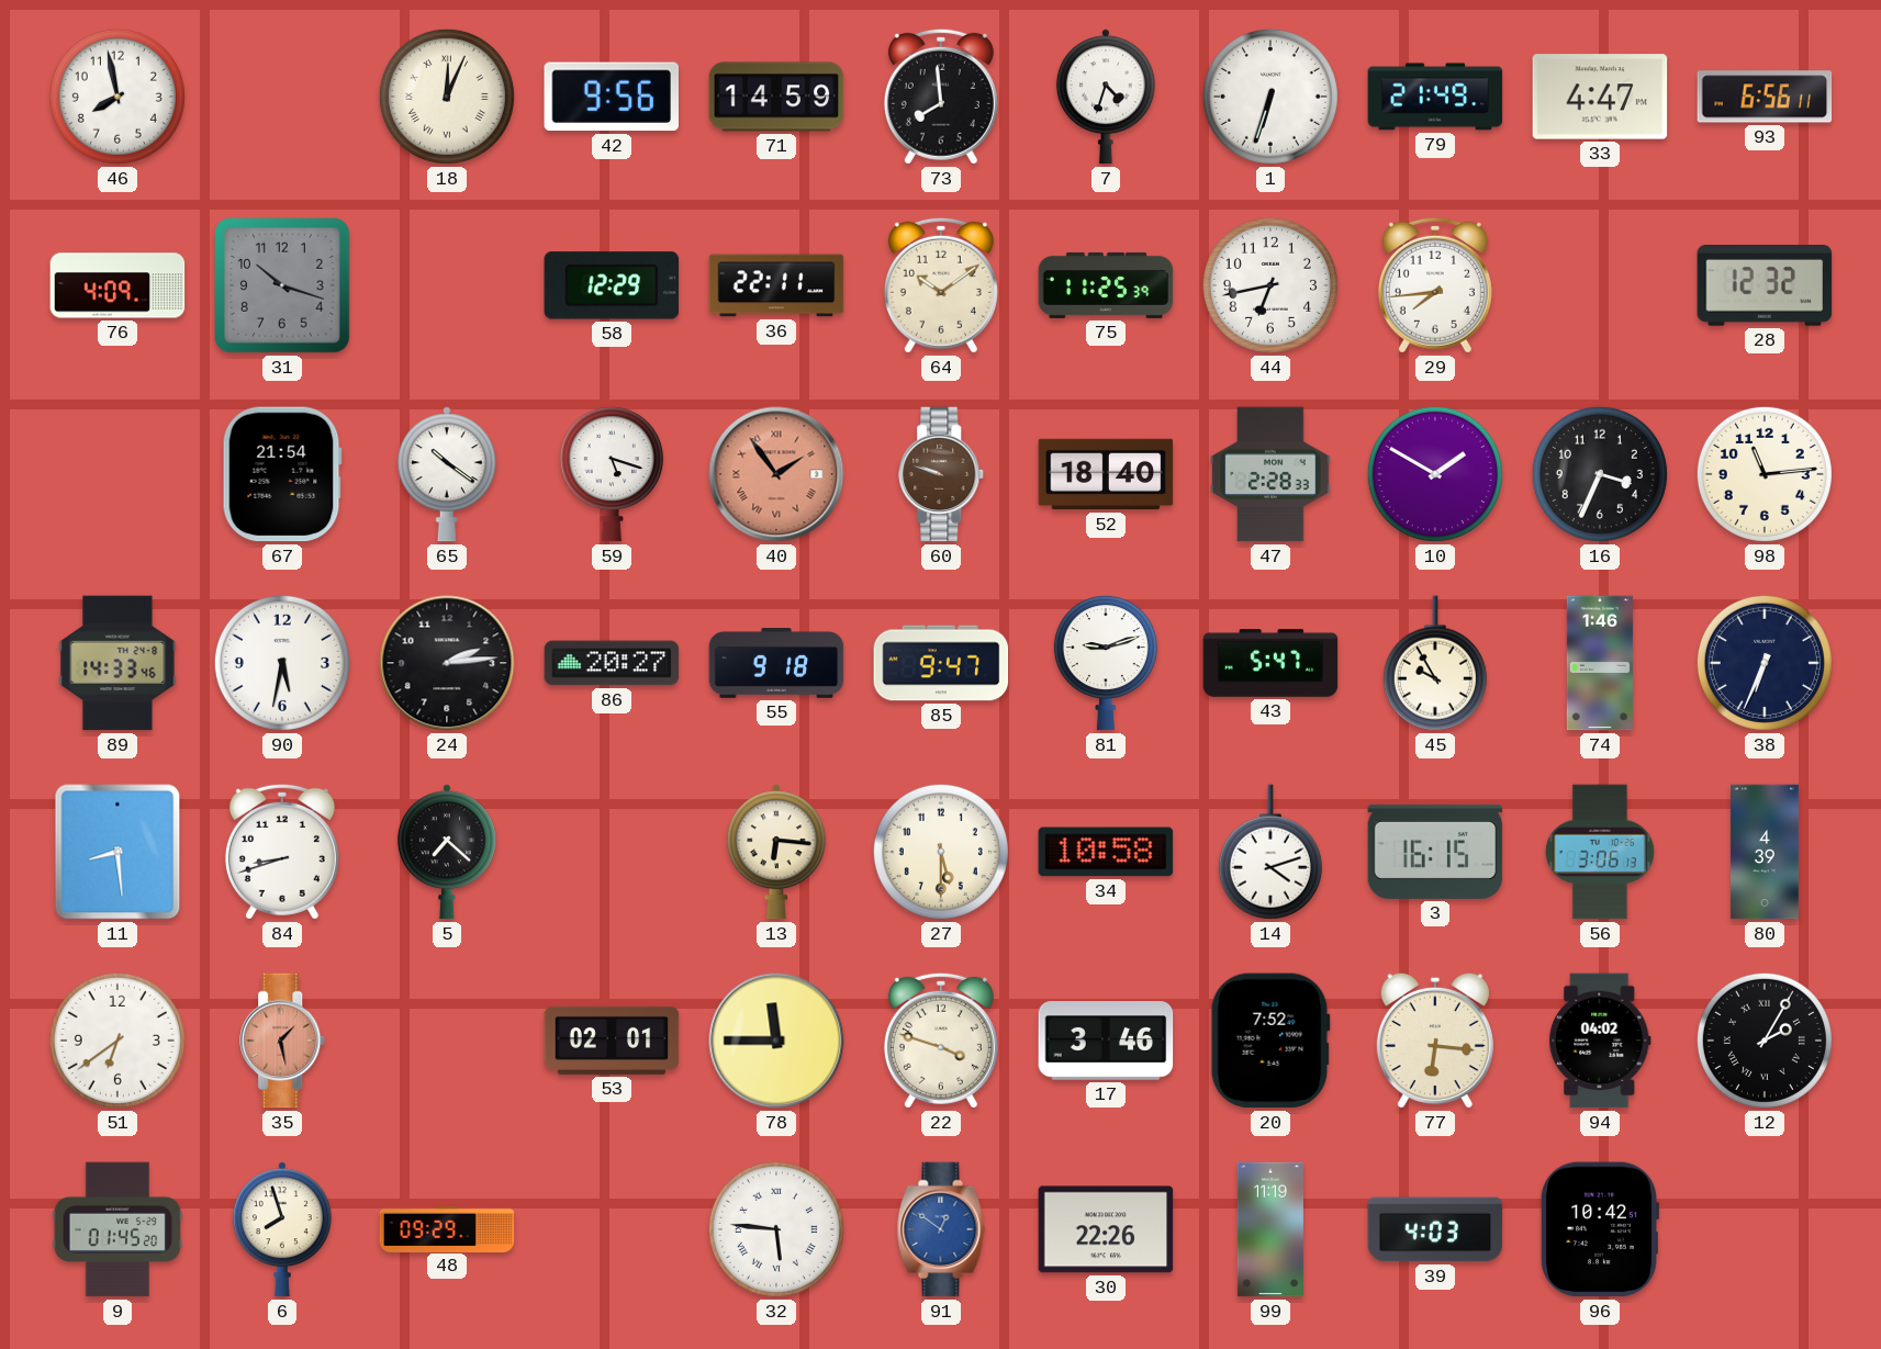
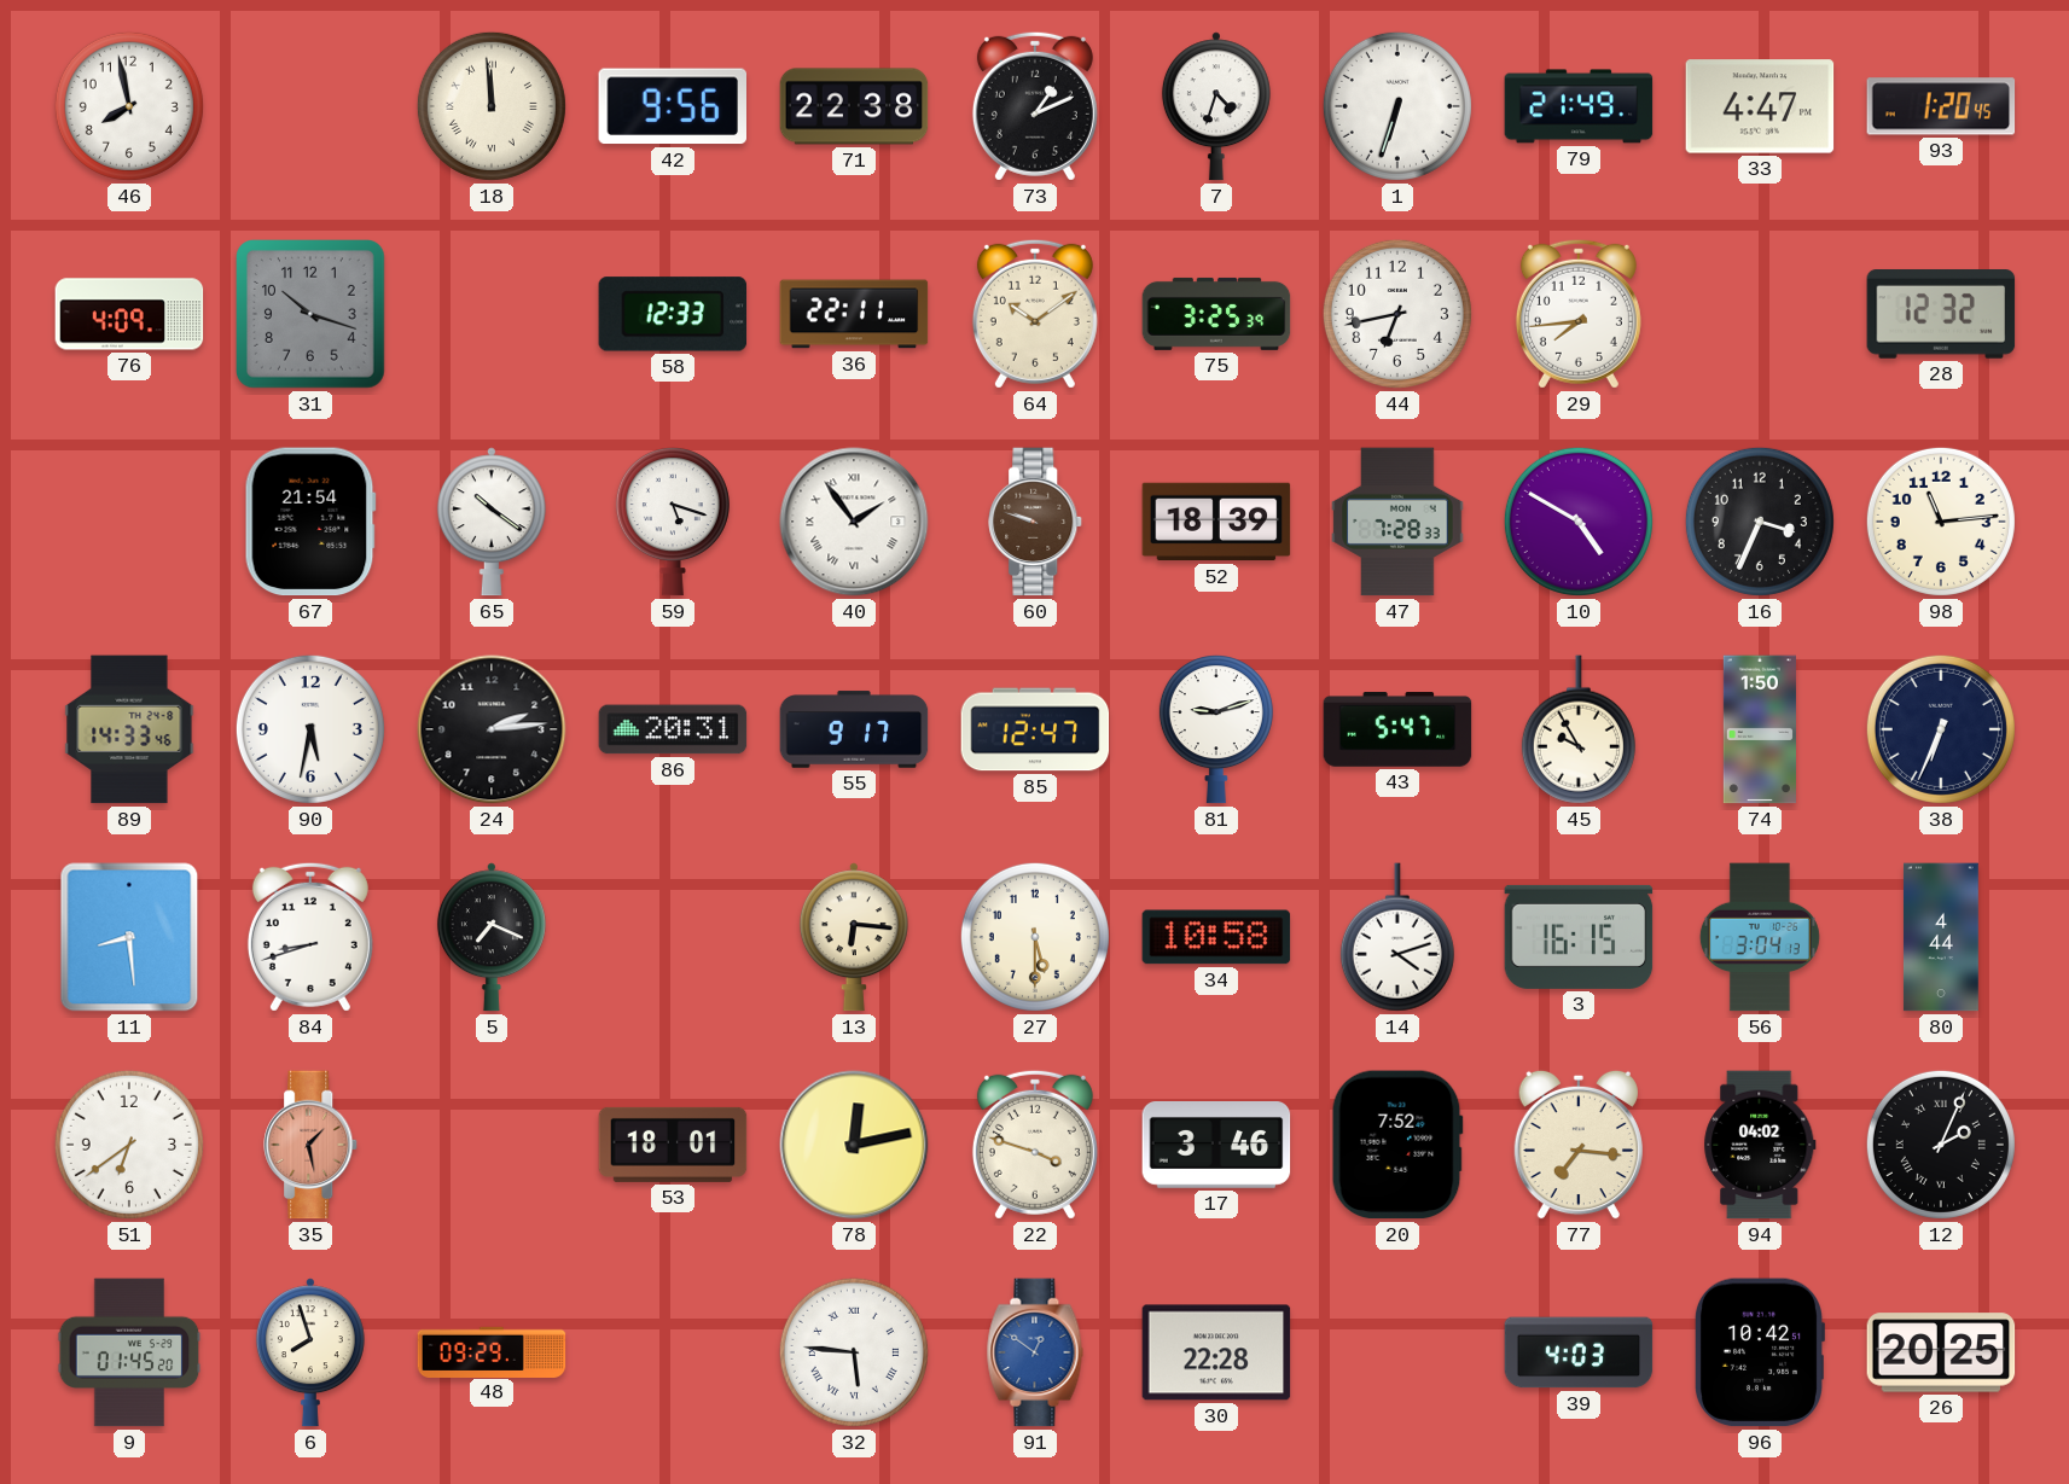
18: 12:04 -> 11:59
71: 14:59 -> 22:38
73: 7:59 -> 1:11
93: 6:56 -> 1:20
58: 12:29 -> 12:33
75: 11:25 -> 3:25
40 dial: salmon -> white
52: 18:40 -> 18:39
47: 2:28 -> 7:28
10: 1:50 -> 4:50
86: 20:27 -> 20:31
55: 9:18 -> 9:17
85: 9:47 -> 12:47
74: 1:46 -> 1:50
5: 7:22 -> 7:19
56: 3:06 -> 3:04
80: 4:39 -> 4:44
53: 02:01 -> 18:01
78: 11:45 -> 12:13
77: 6:16 -> 7:16
12: 2:05 -> 2:04
30: 22:26 -> 22:28
99: 11:19 -> none
26: none -> 20:25
